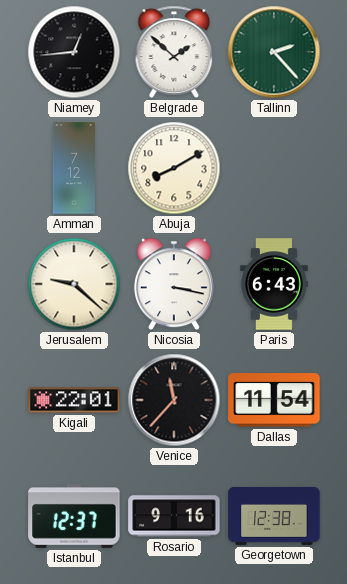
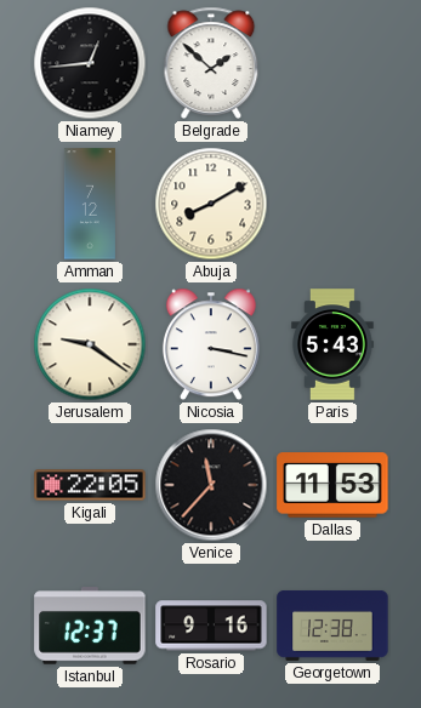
Tallinn: 2:23 -> none
Jerusalem: 9:22 -> 9:21
Paris: 6:43 -> 5:43
Kigali: 22:01 -> 22:05
Dallas: 11:54 -> 11:53
